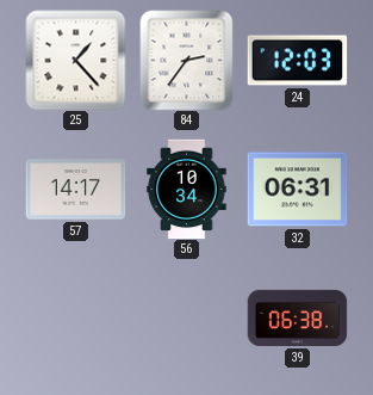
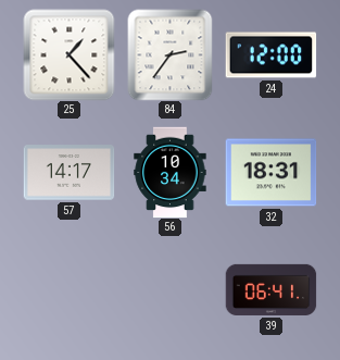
24: 12:03 -> 12:00
32: 06:31 -> 18:31
39: 06:38 -> 06:41
